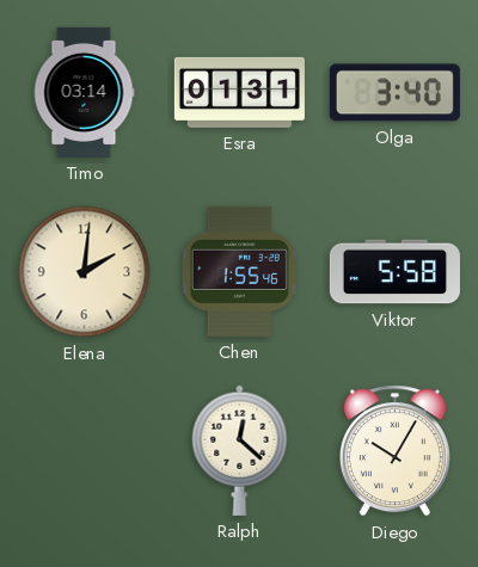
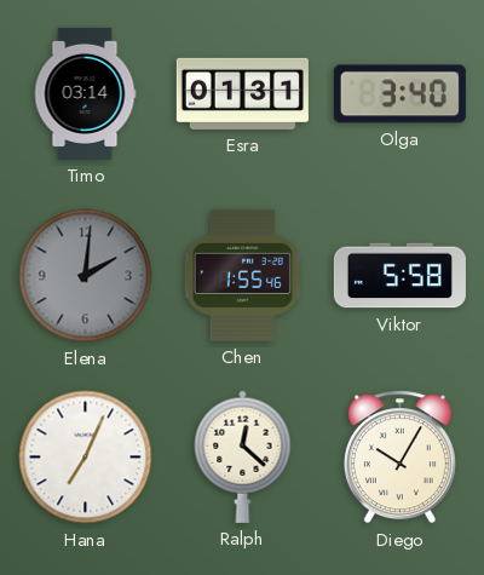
Elena dial: cream -> grey
Hana: none -> 7:04
